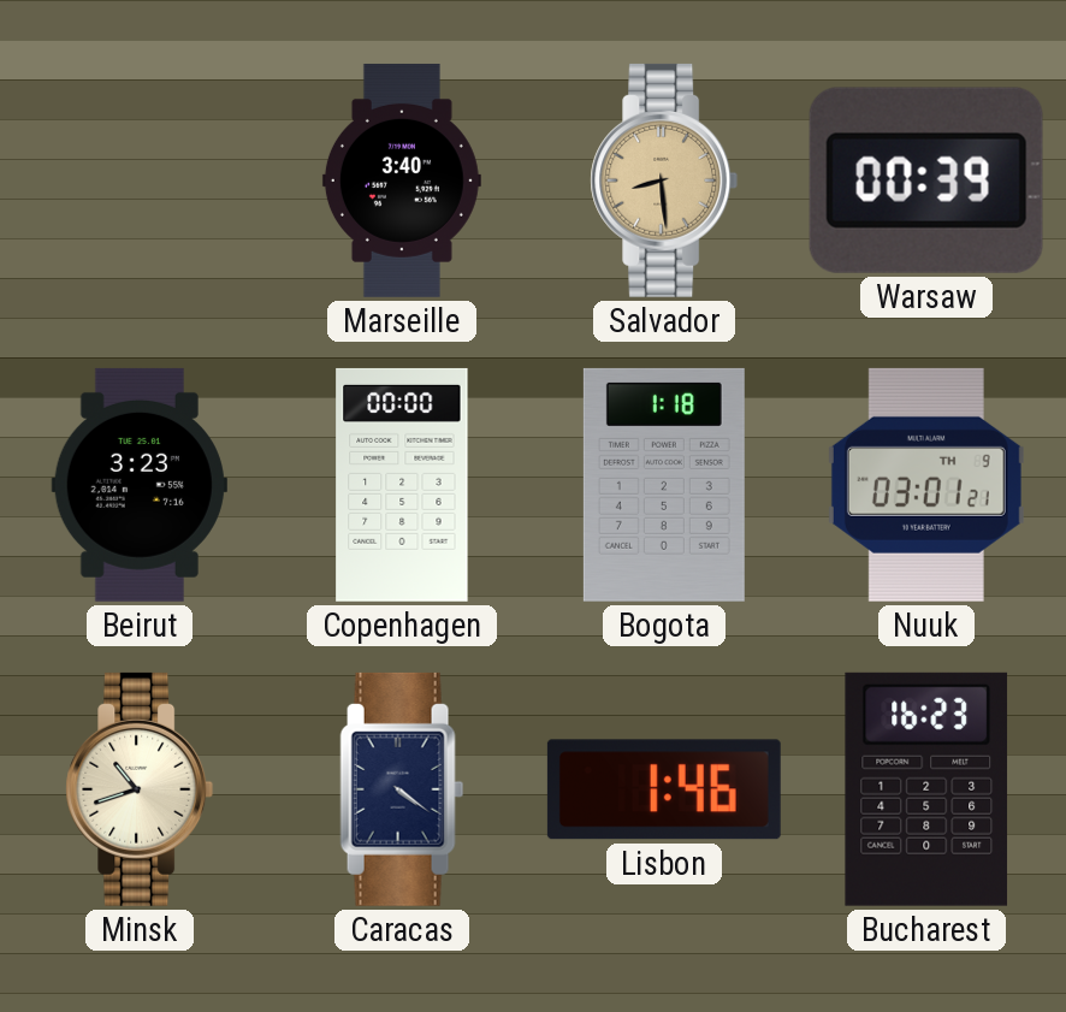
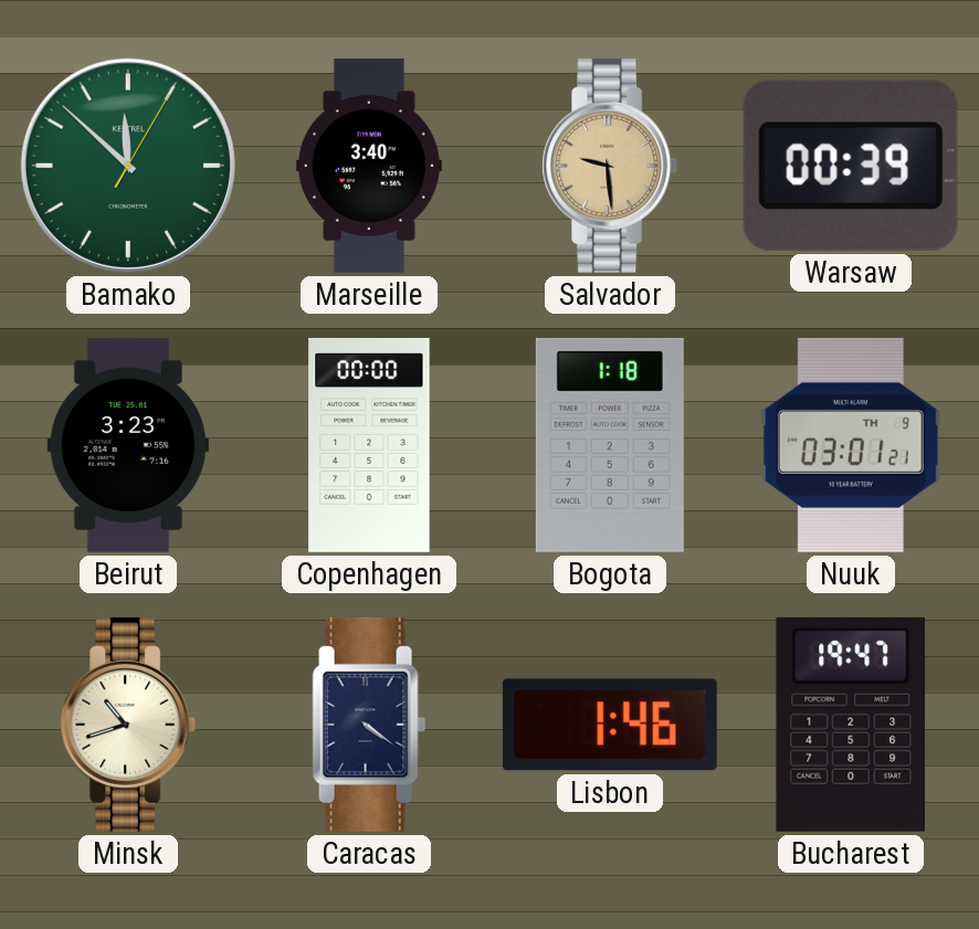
Bamako: none -> 11:52
Salvador: 8:29 -> 9:29
Bucharest: 16:23 -> 19:47
